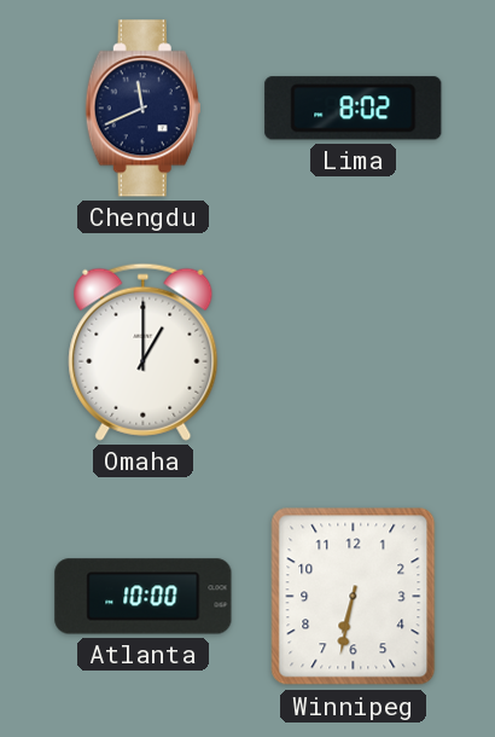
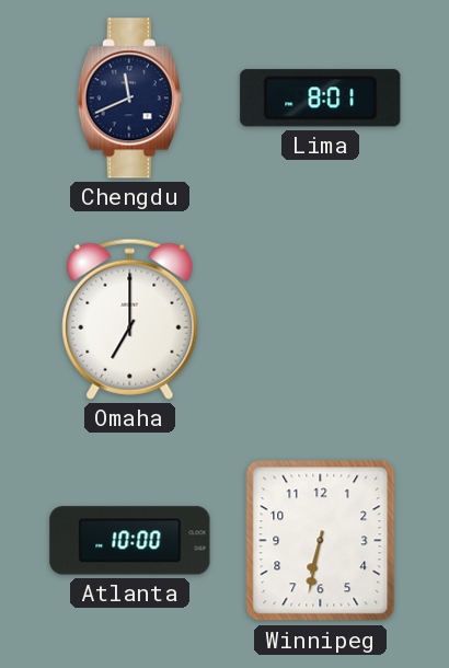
Lima: 8:02 -> 8:01
Omaha: 1:00 -> 7:00
